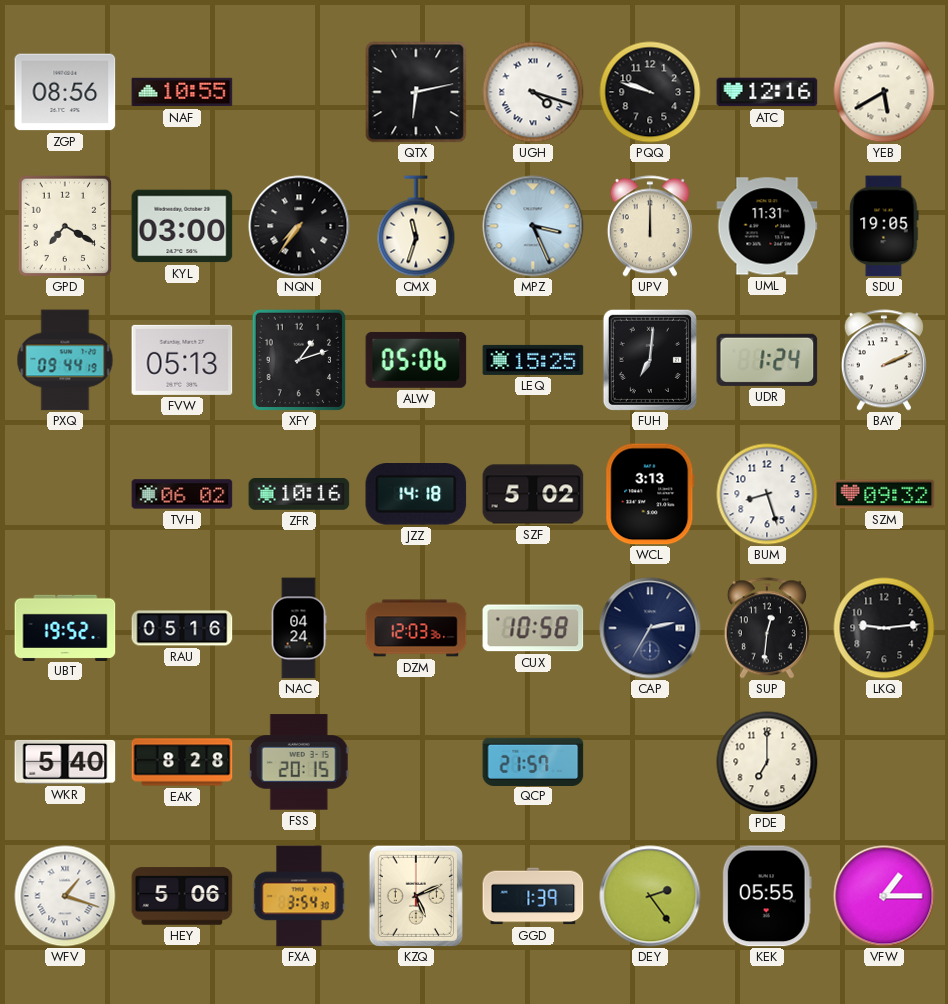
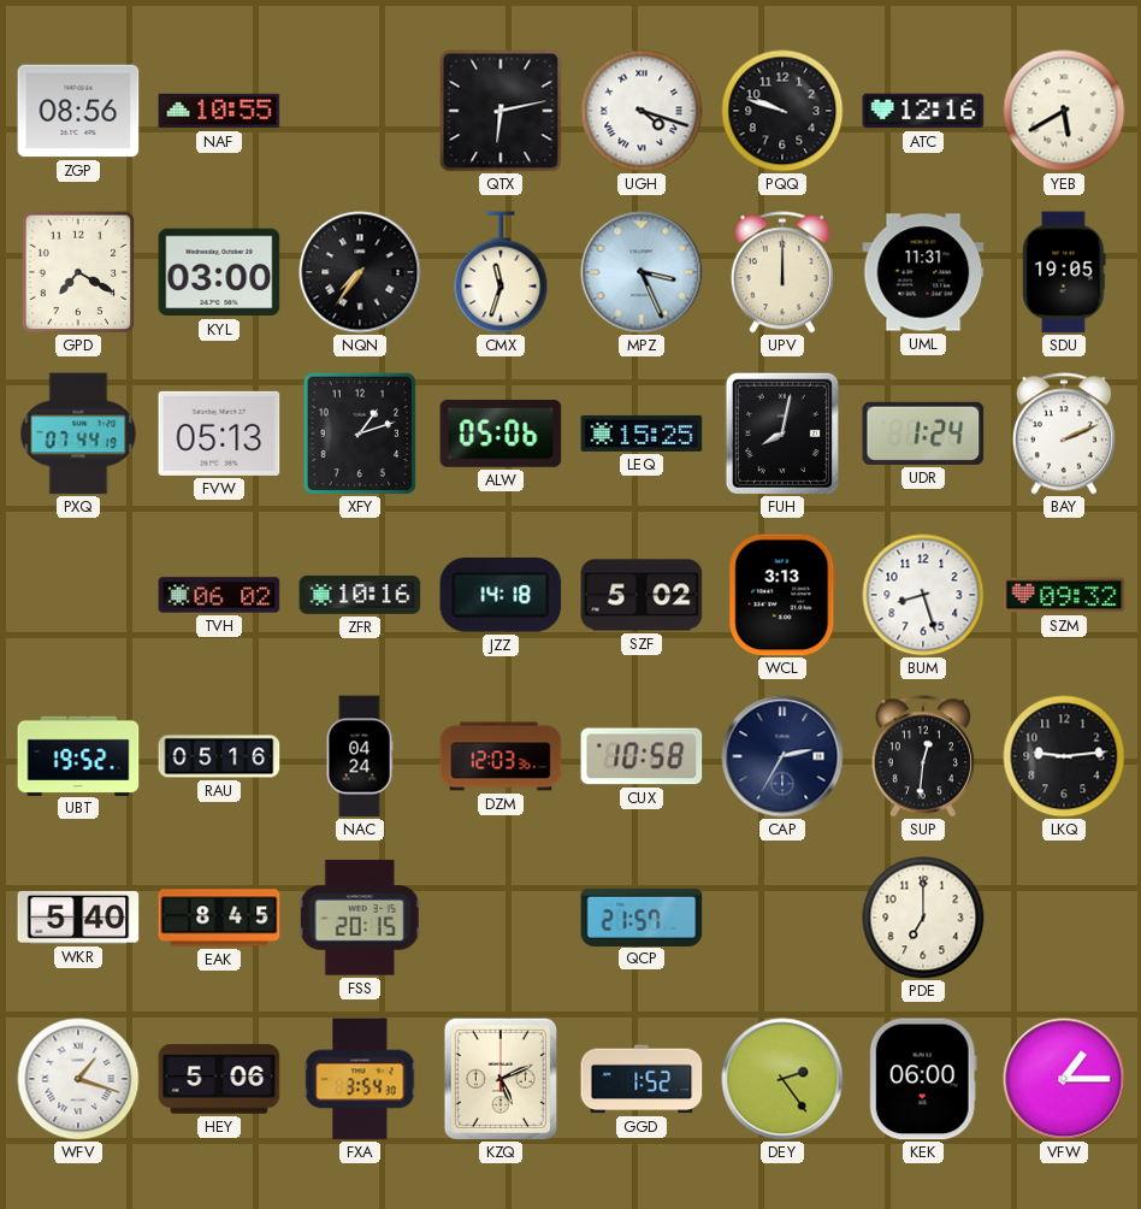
PXQ: 09:44 -> 07:44
FUH: 7:01 -> 8:02
EAK: 8:28 -> 8:45
GGD: 1:39 -> 1:52
KEK: 05:55 -> 06:00
